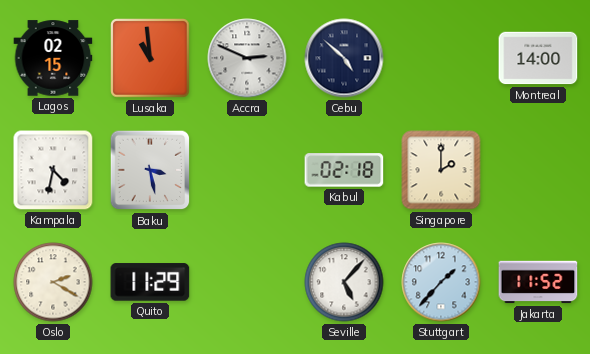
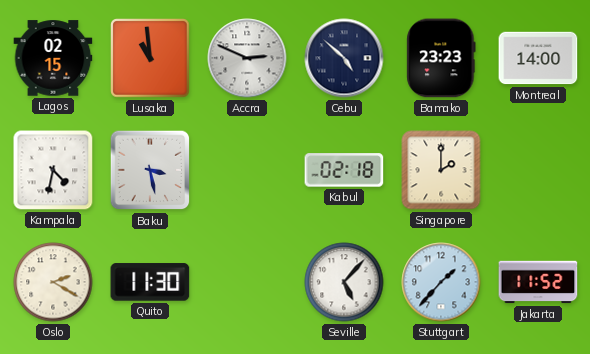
Bamako: none -> 23:23
Quito: 11:29 -> 11:30
